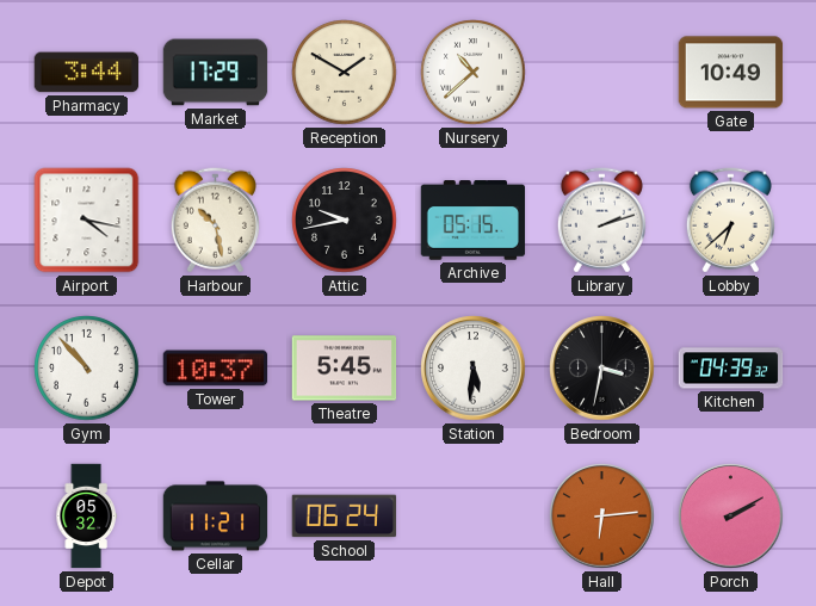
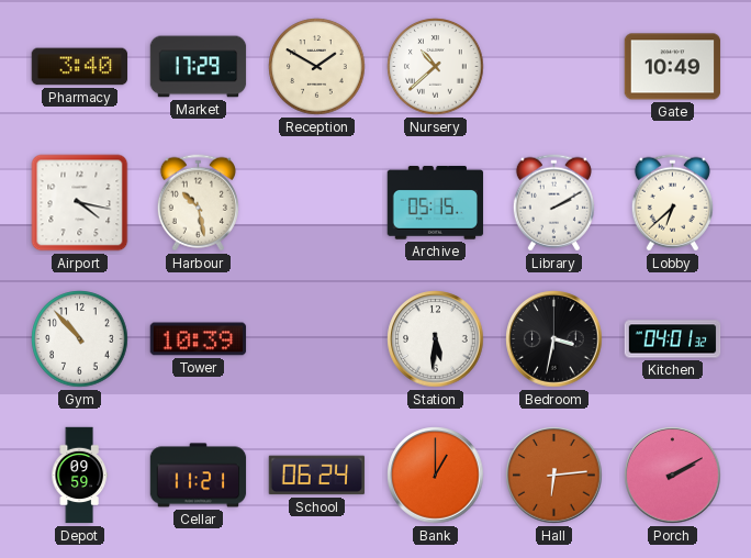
Pharmacy: 3:44 -> 3:40
Attic: 9:43 -> none
Library: 2:12 -> 2:10
Tower: 10:37 -> 10:39
Theatre: 5:45 -> none
Kitchen: 04:39 -> 04:01
Depot: 05:32 -> 09:59
Bank: none -> 1:00
